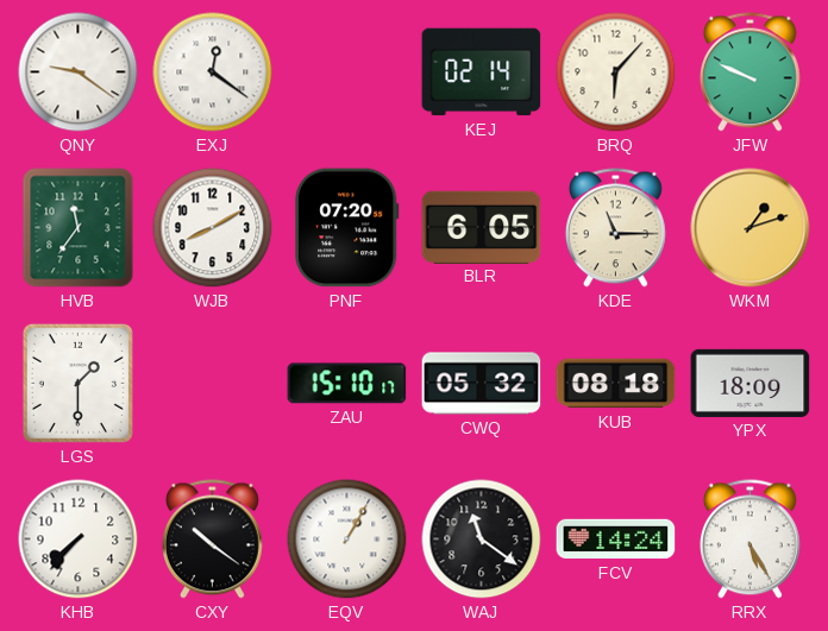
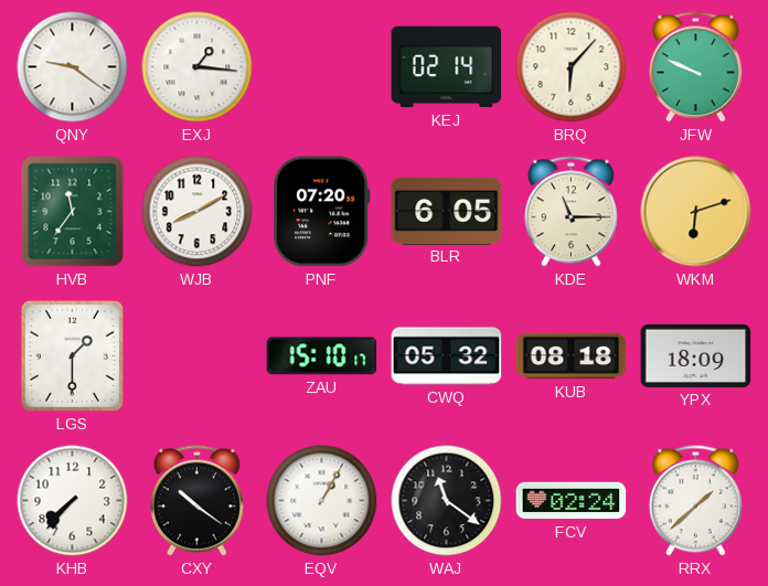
EXJ: 12:21 -> 1:16
WKM: 1:12 -> 6:12
FCV: 14:24 -> 02:24
RRX: 5:25 -> 1:38
